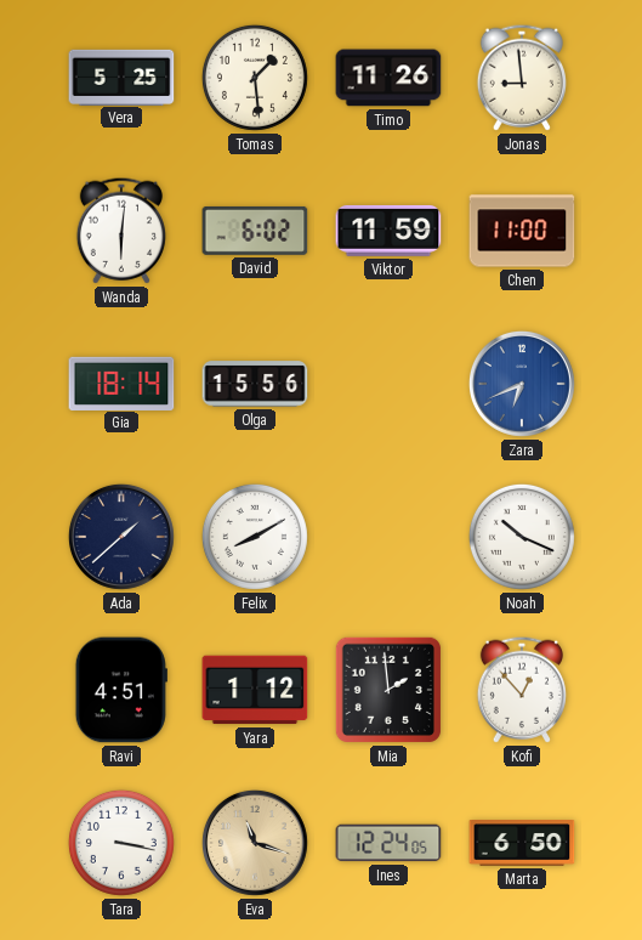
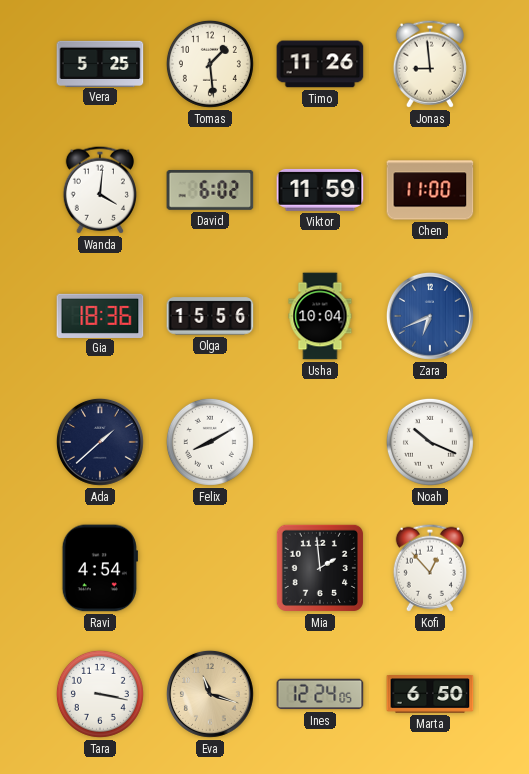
Wanda: 6:01 -> 4:01
Gia: 18:14 -> 18:36
Usha: none -> 10:04
Ravi: 4:51 -> 4:54
Yara: 1:12 -> none
